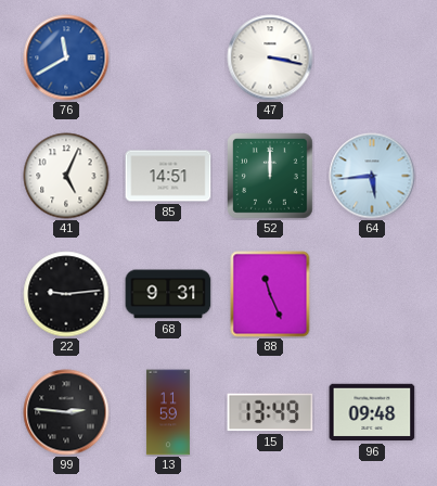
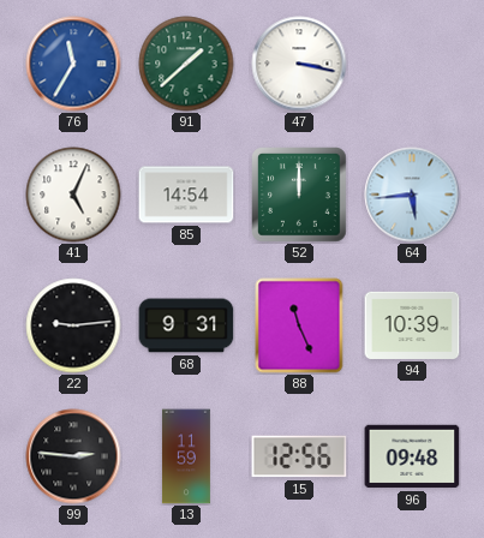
76: 11:40 -> 11:35
91: none -> 1:38
85: 14:51 -> 14:54
94: none -> 10:39
15: 13:49 -> 12:56
